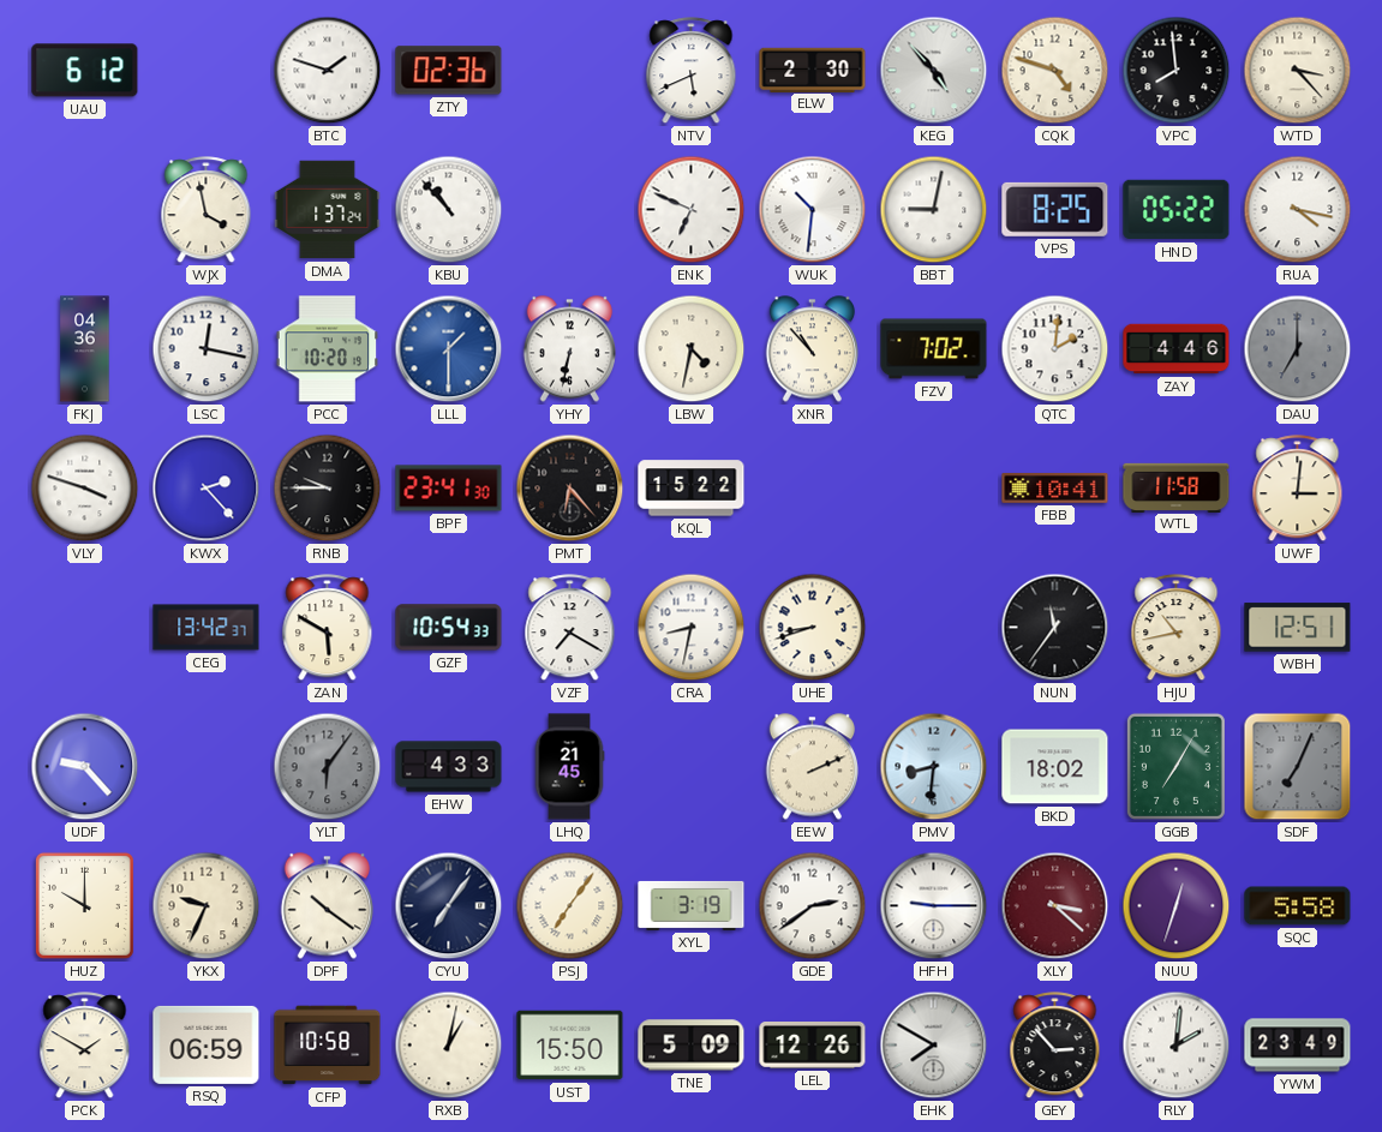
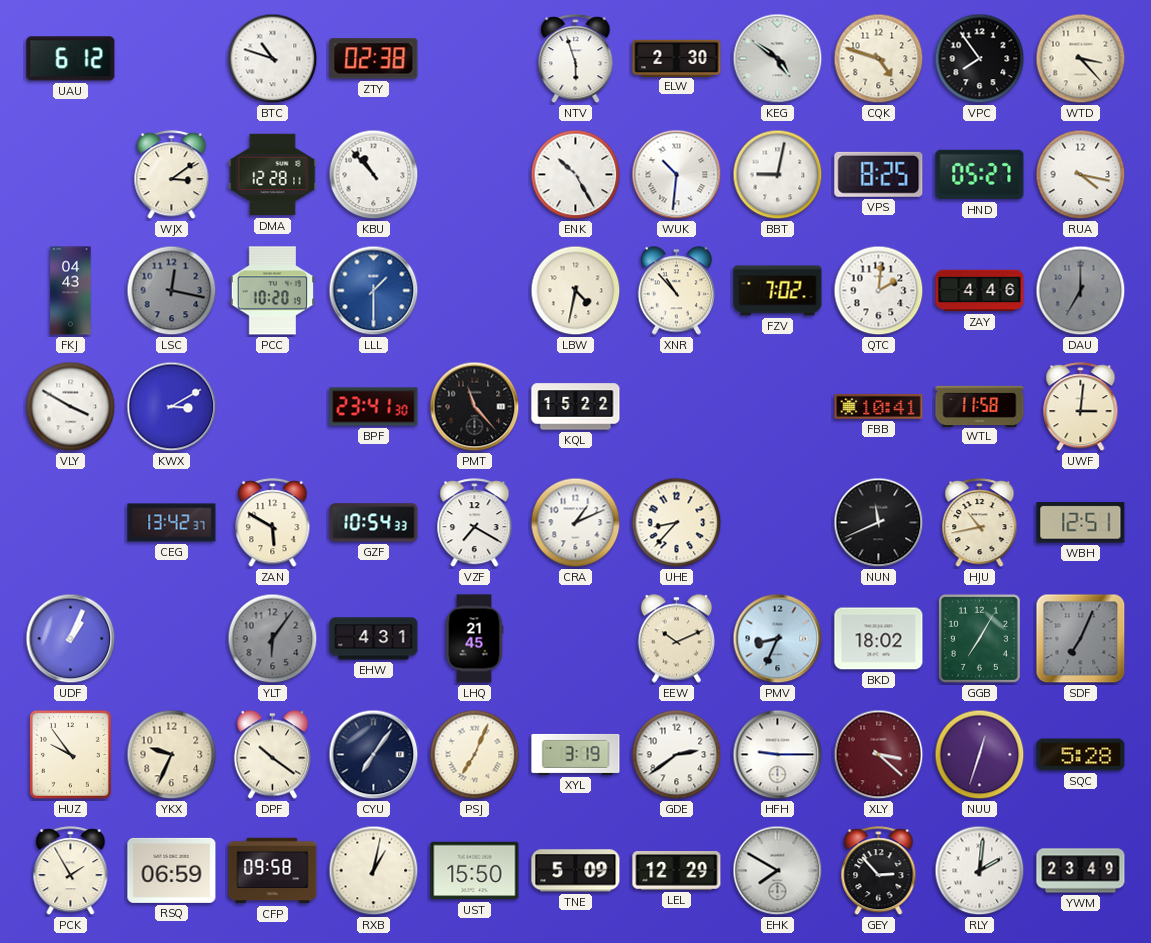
BTC: 1:48 -> 10:48
ZTY: 02:36 -> 02:38
NTV: 5:41 -> 5:57
KEG: 4:53 -> 4:51
VPC: 7:59 -> 7:54
WJX: 3:58 -> 3:09
DMA: 1:37 -> 12:28
ENK: 6:49 -> 10:25
HND: 05:22 -> 05:27
FKJ: 04:36 -> 04:43
LSC dial: white -> grey
YHY: 6:32 -> none
VLY: 3:48 -> 3:50
KWX: 2:23 -> 3:10
RNB: 9:45 -> none
PMT: 6:23 -> 11:23
CRA: 8:32 -> 1:11
UHE: 8:42 -> 8:37
NUN: 11:36 -> 11:41
UDF: 9:23 -> 1:04
EHW: 4:33 -> 4:31
EEW: 2:11 -> 10:11
PMV: 8:31 -> 8:34
HUZ: 10:00 -> 9:54
PSJ: 7:06 -> 7:04
SQC: 5:58 -> 5:28
PCK: 1:50 -> 1:55
CFP: 10:58 -> 09:58
LEL: 12:26 -> 12:29
